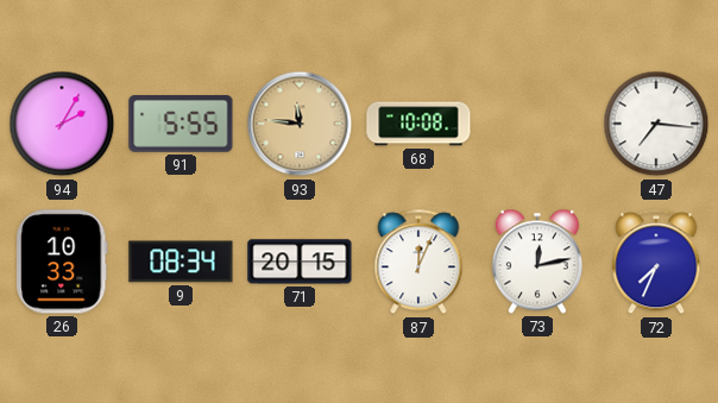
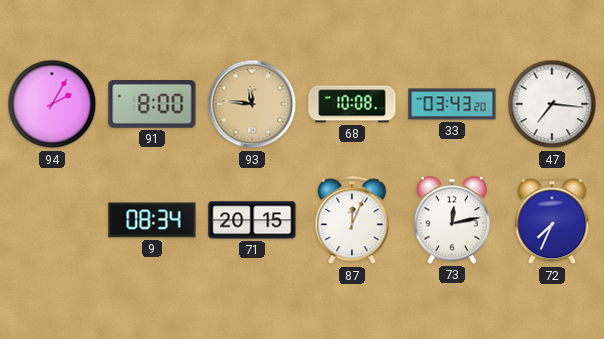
91: 5:55 -> 8:00
33: none -> 03:43
26: 10:33 -> none
